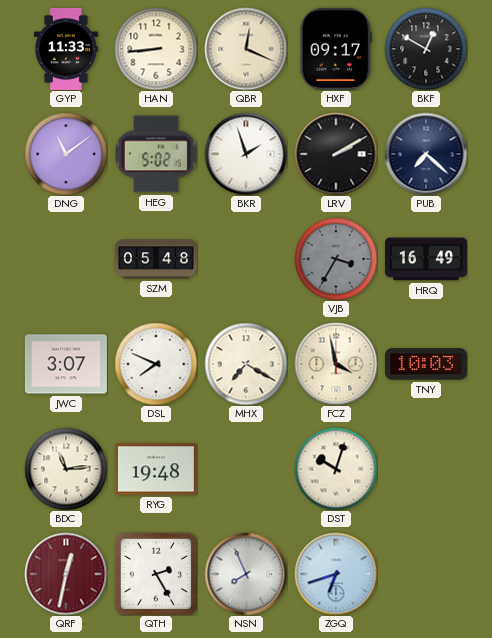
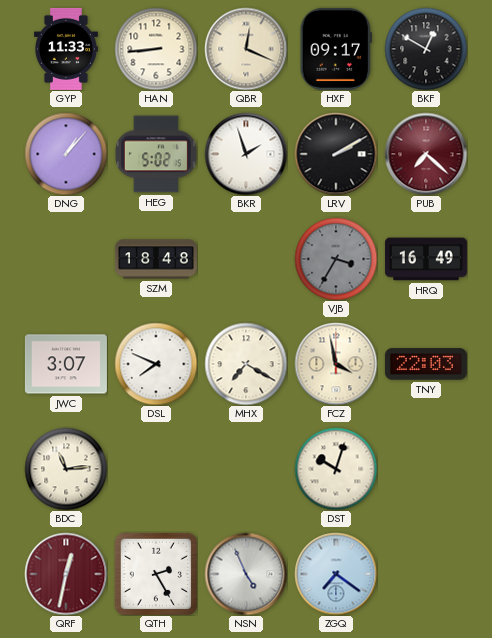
DNG: 11:09 -> 1:07
PUB dial: navy -> burgundy
SZM: 05:48 -> 18:48
TNY: 10:03 -> 22:03
RYG: 19:48 -> none
NSN: 7:56 -> 4:56
ZGQ: 6:42 -> 7:21
